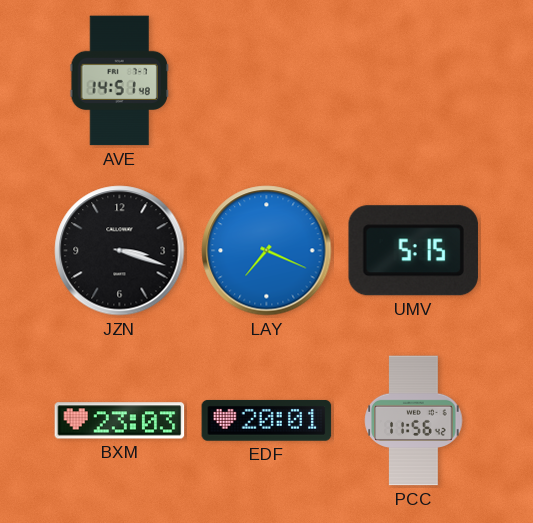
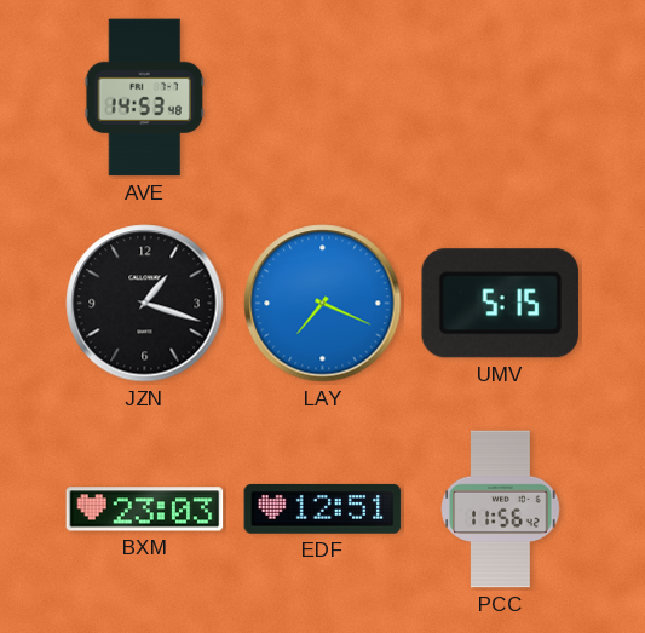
AVE: 14:51 -> 14:53
JZN: 3:18 -> 1:18
EDF: 20:01 -> 12:51
